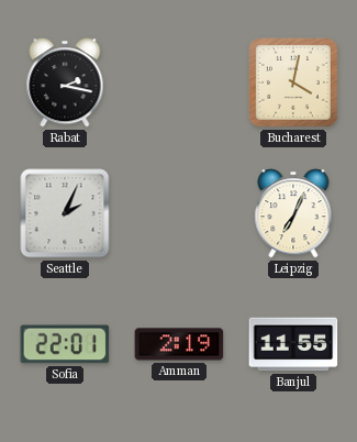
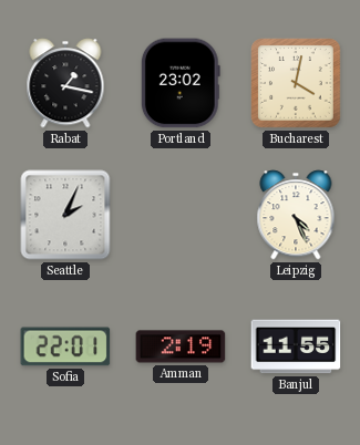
Rabat: 2:17 -> 1:17
Portland: none -> 23:02
Leipzig: 7:04 -> 4:26
